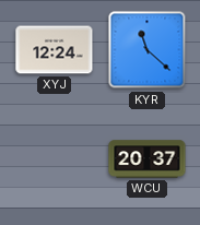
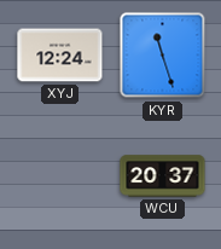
KYR: 11:22 -> 11:27
